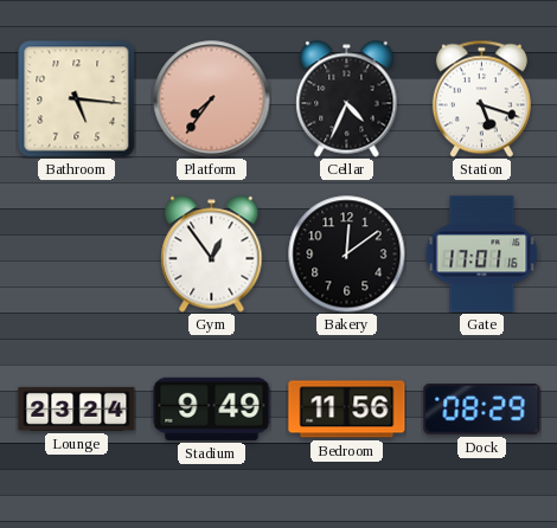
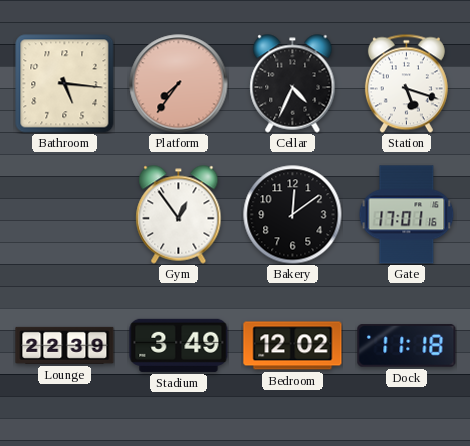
Lounge: 23:24 -> 22:39
Stadium: 9:49 -> 3:49
Bedroom: 11:56 -> 12:02
Dock: 08:29 -> 11:18
